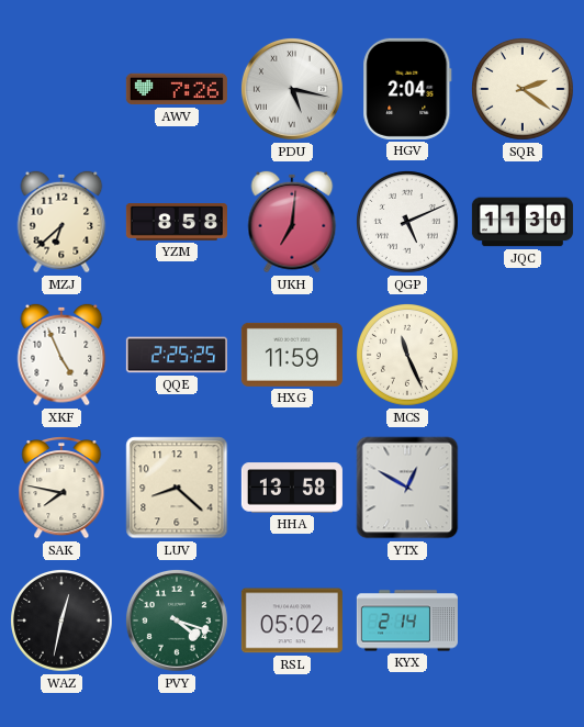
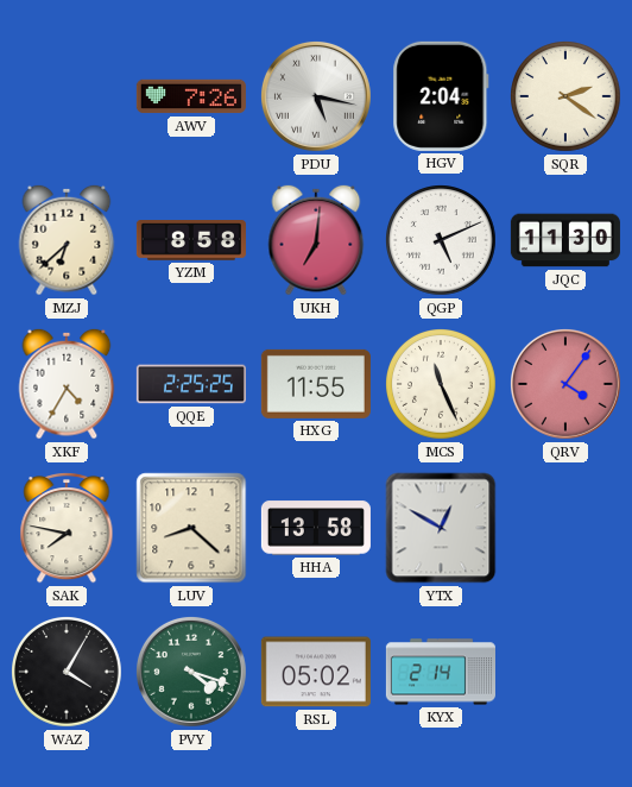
XKF: 4:56 -> 4:35
HXG: 11:59 -> 11:55
QRV: none -> 4:06
WAZ: 12:32 -> 4:05
